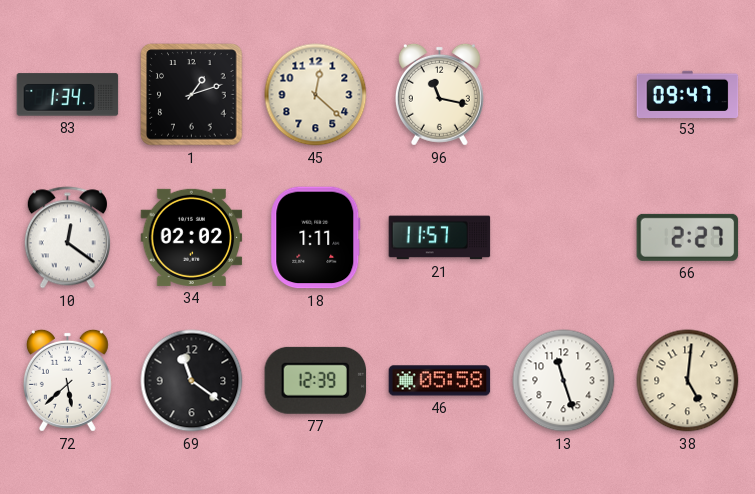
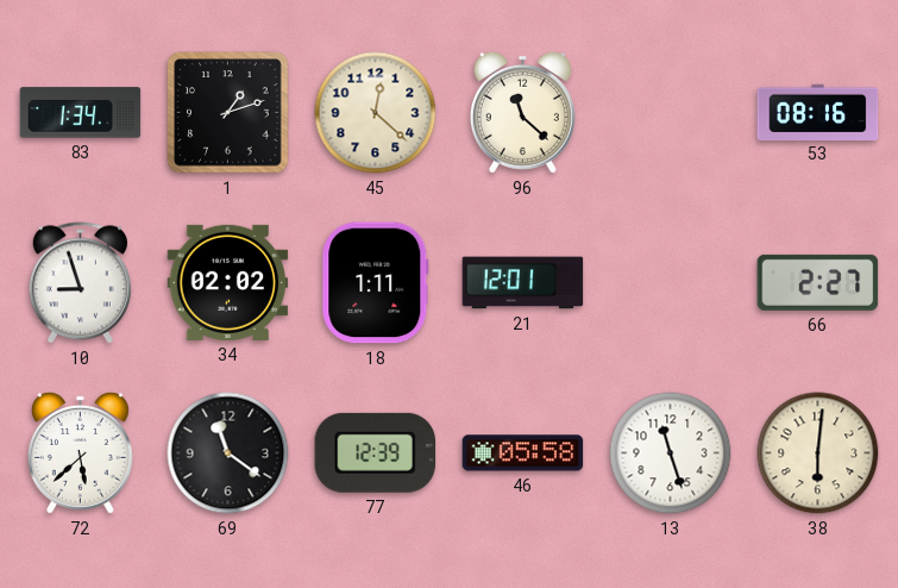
96: 11:17 -> 11:22
53: 09:47 -> 08:16
10: 12:21 -> 8:57
21: 11:57 -> 12:01
38: 5:01 -> 6:01
